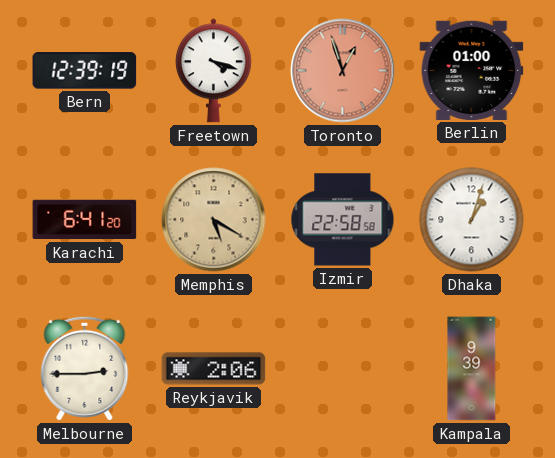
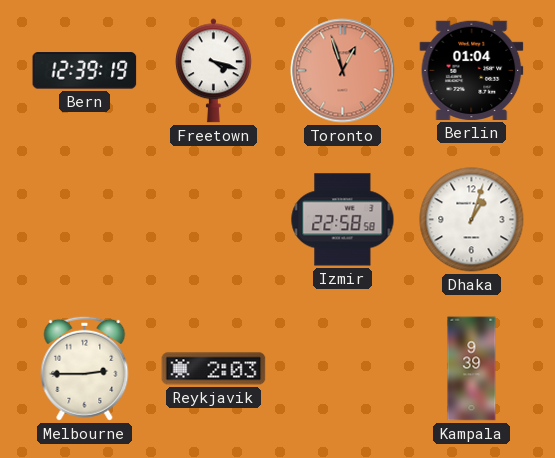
Berlin: 01:00 -> 01:04
Karachi: 6:41 -> none
Memphis: 5:20 -> none
Reykjavik: 2:06 -> 2:03
